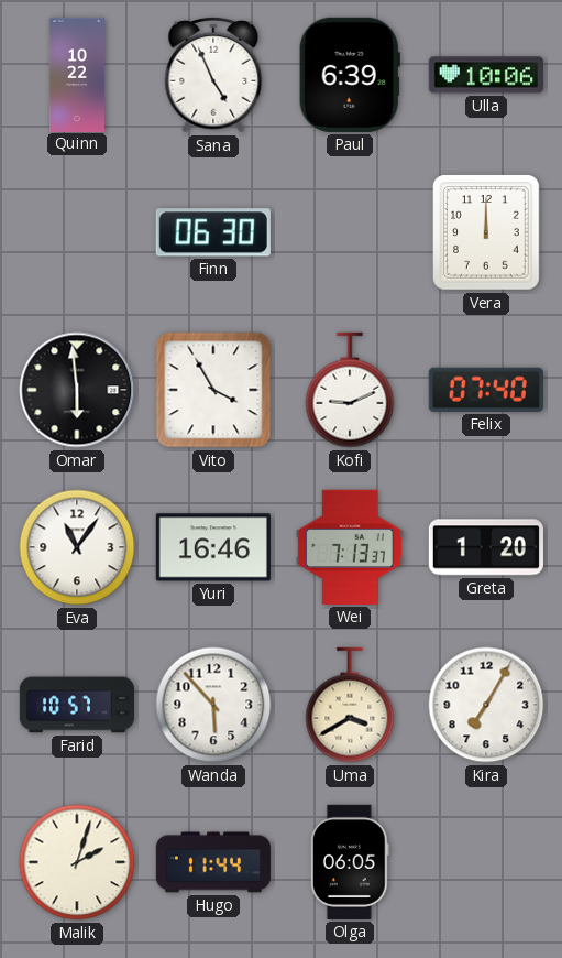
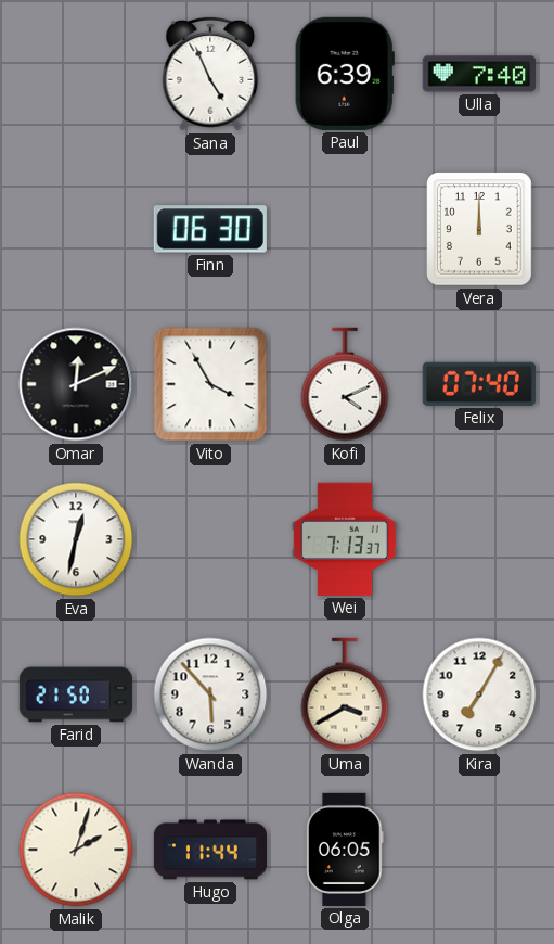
Quinn: 10:22 -> none
Ulla: 10:06 -> 7:40
Omar: 5:59 -> 12:11
Kofi: 9:11 -> 4:11
Eva: 11:06 -> 12:32
Yuri: 16:46 -> none
Greta: 1:20 -> none
Farid: 10:57 -> 21:50
